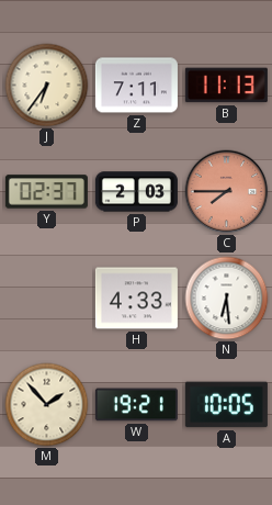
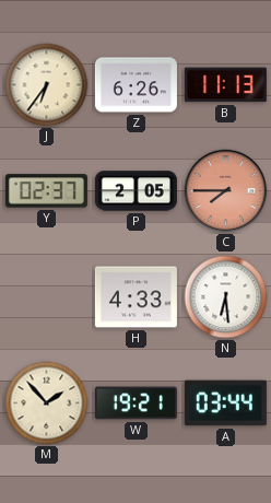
Z: 7:11 -> 6:26
P: 2:03 -> 2:05
A: 10:05 -> 03:44
